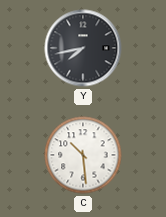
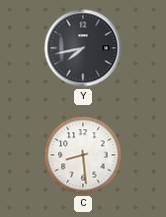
C: 10:29 -> 8:29
